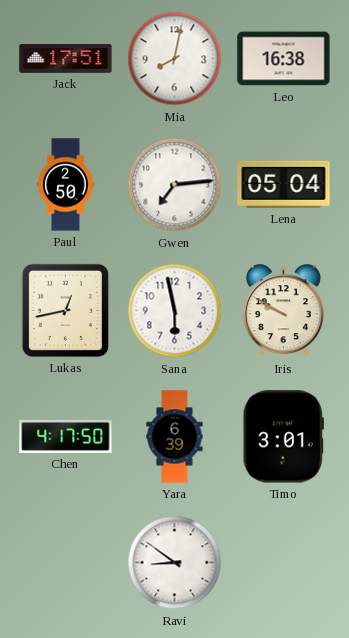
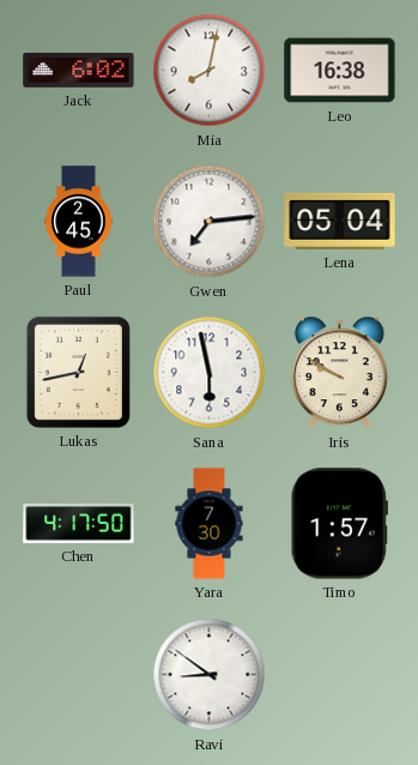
Jack: 17:51 -> 6:02
Paul: 2:50 -> 2:45
Yara: 6:39 -> 7:30
Timo: 3:01 -> 1:57
